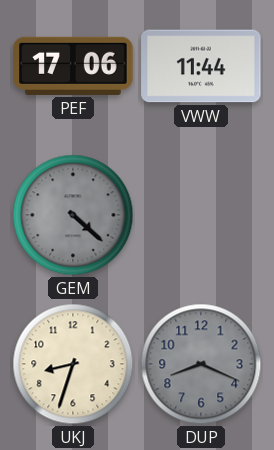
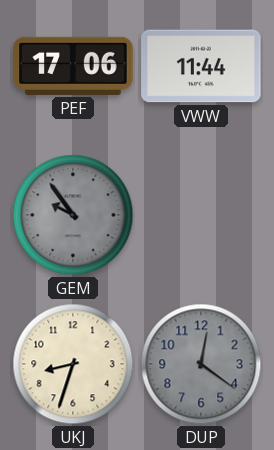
GEM: 4:22 -> 9:54
DUP: 8:19 -> 12:21
